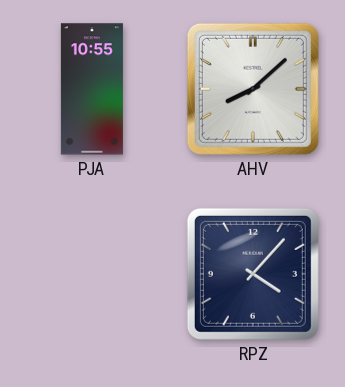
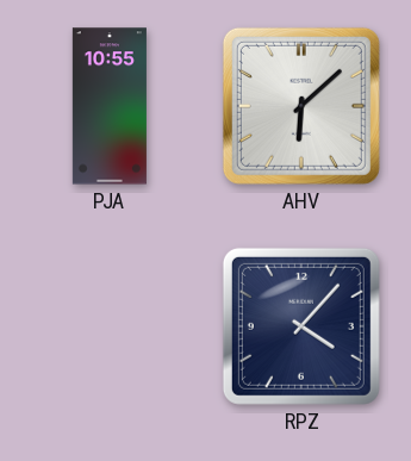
AHV: 8:08 -> 6:08
